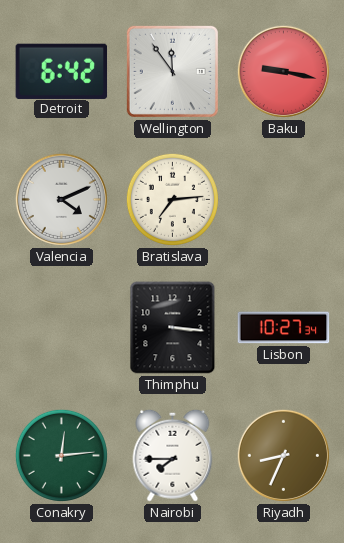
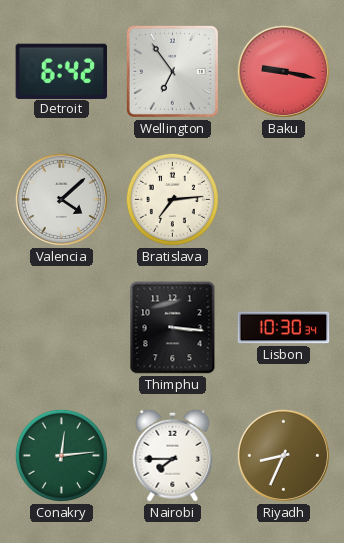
Wellington: 11:54 -> 6:54
Valencia: 4:11 -> 4:08
Lisbon: 10:27 -> 10:30
